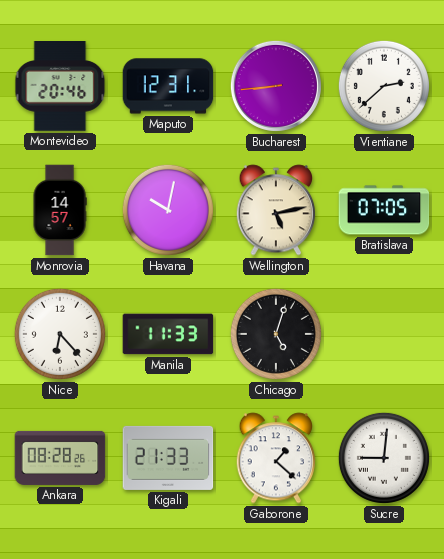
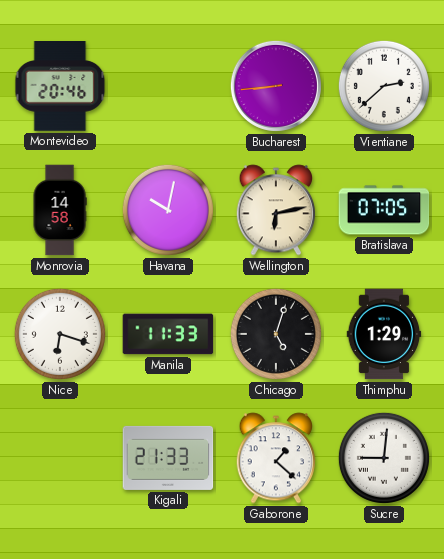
Maputo: 12:31 -> none
Monrovia: 14:57 -> 14:58
Wellington: 5:13 -> 6:13
Nice: 6:23 -> 6:18
Thimphu: none -> 1:29
Ankara: 08:28 -> none
